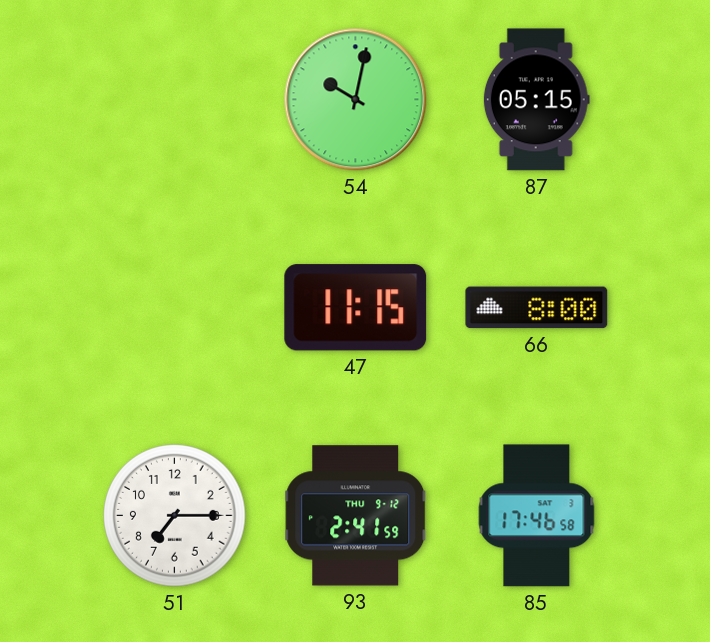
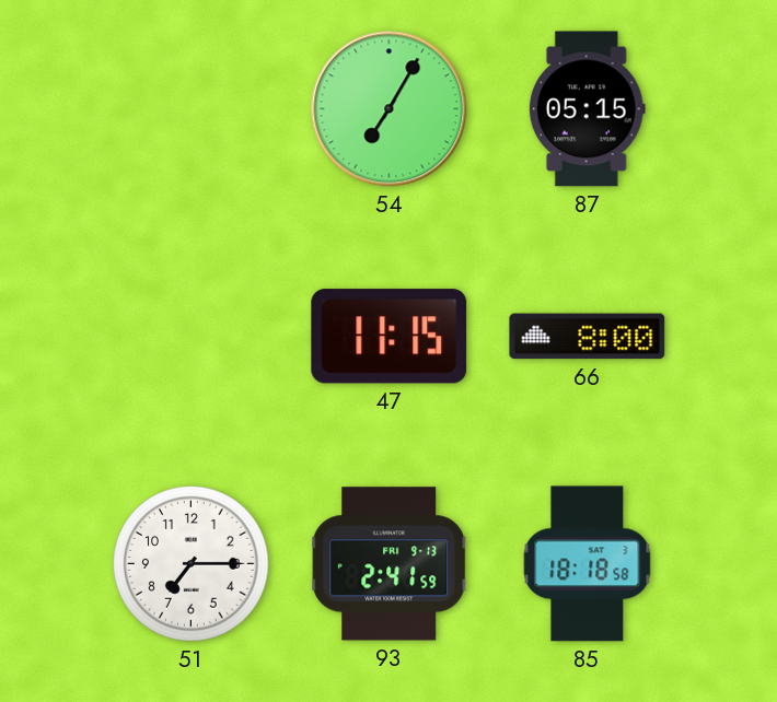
54: 10:02 -> 7:05
93 date: THU 9-12 -> FRI 9-13
85: 17:46 -> 18:18
